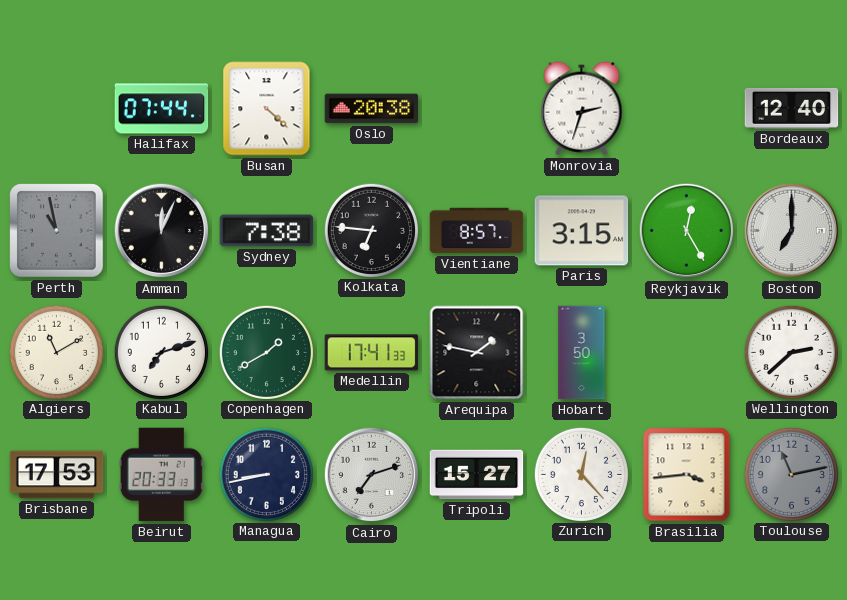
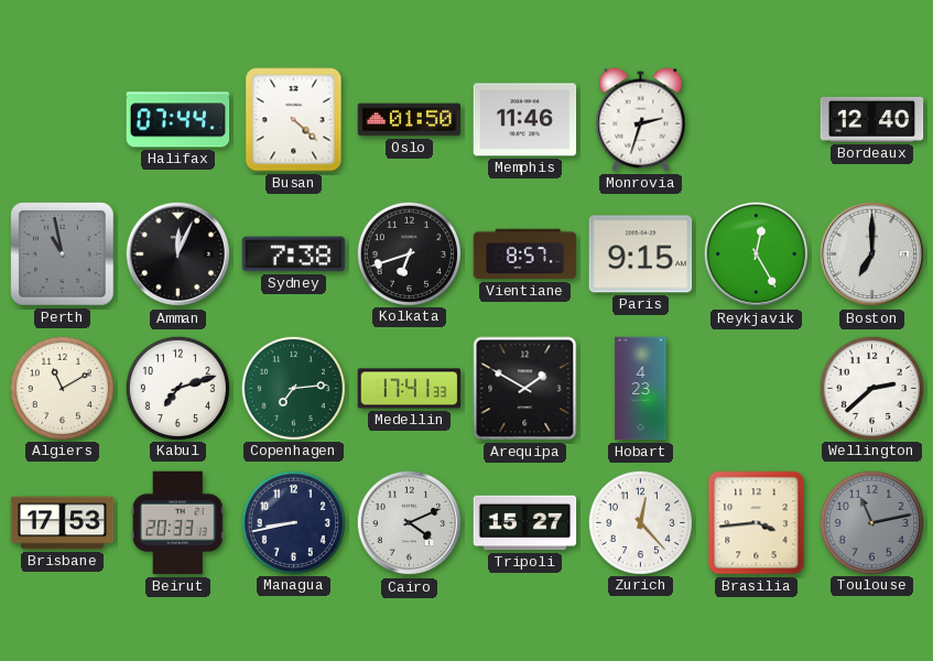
Oslo: 20:38 -> 01:50
Memphis: none -> 11:46
Kolkata: 6:46 -> 6:42
Paris: 3:15 -> 9:15
Copenhagen: 1:40 -> 7:14
Arequipa: 1:47 -> 1:50
Hobart: 3:50 -> 4:23
Cairo: 7:12 -> 4:11
